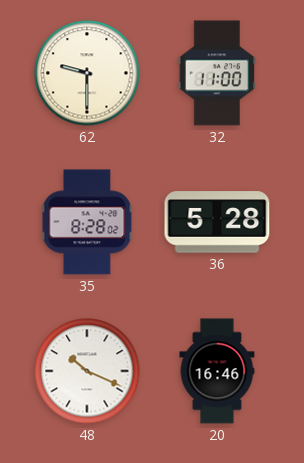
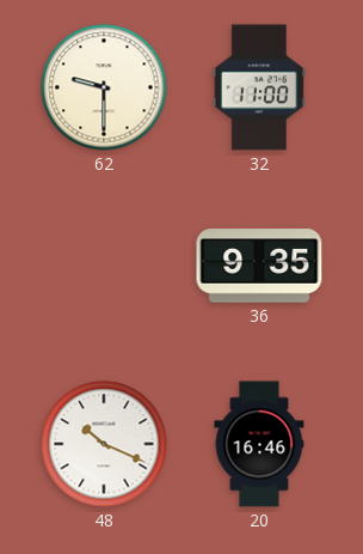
35: 8:28 -> none
36: 5:28 -> 9:35
